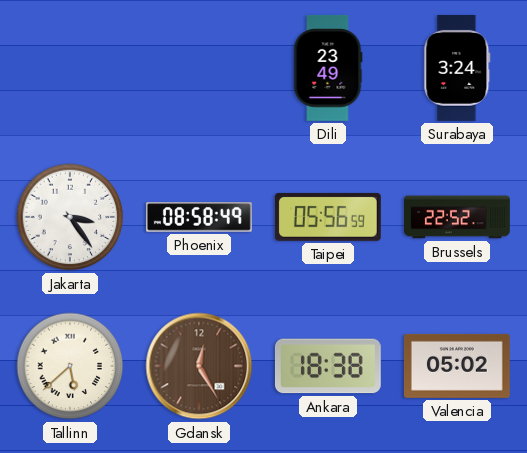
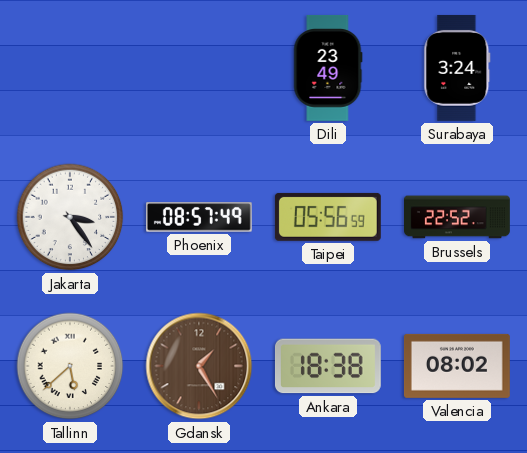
Phoenix: 08:58 -> 08:57
Gdansk: 12:25 -> 1:25
Valencia: 05:02 -> 08:02
